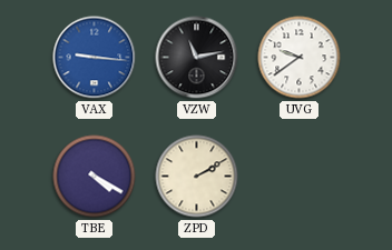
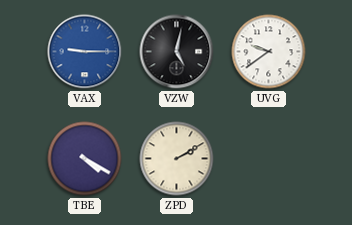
VAX: 9:16 -> 9:15
VZW: 11:13 -> 5:02
